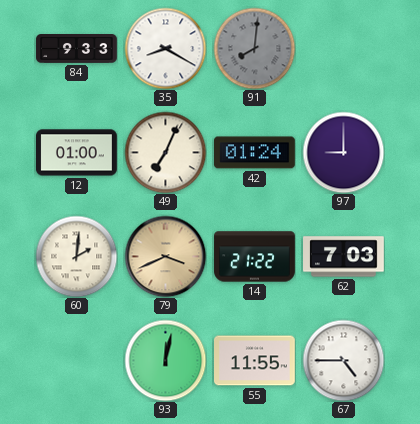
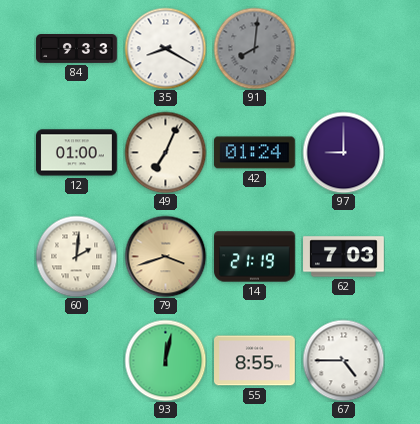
79: 3:41 -> 3:42
14: 21:22 -> 21:19
55: 11:55 -> 8:55
